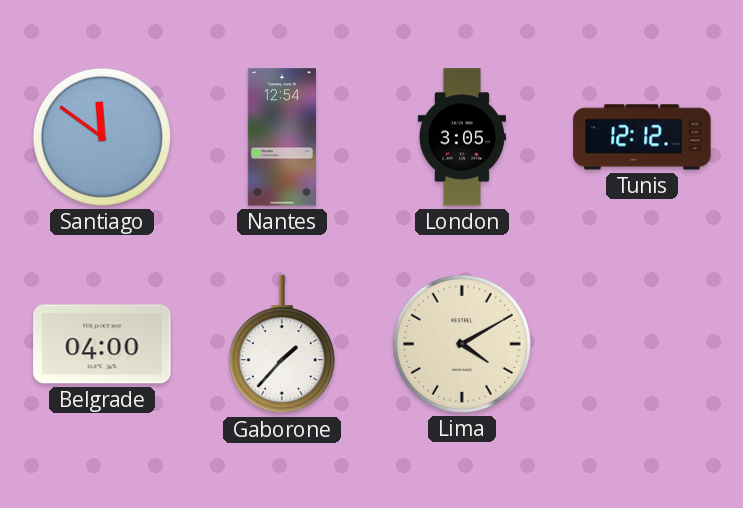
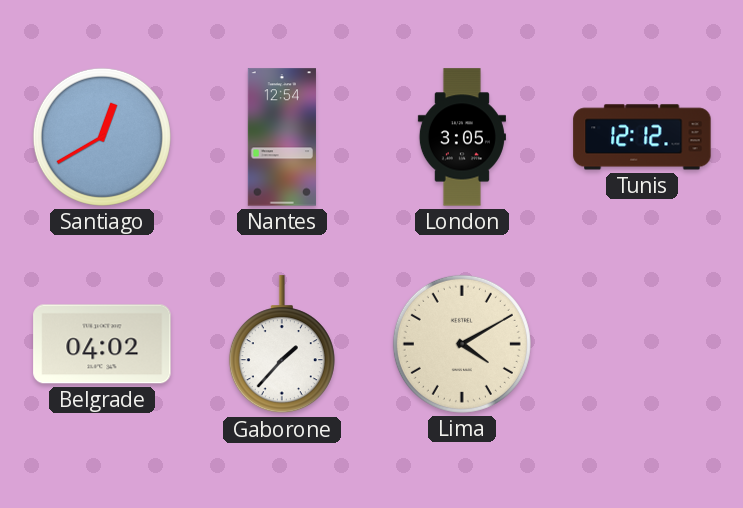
Santiago: 11:51 -> 12:40
Belgrade: 04:00 -> 04:02
